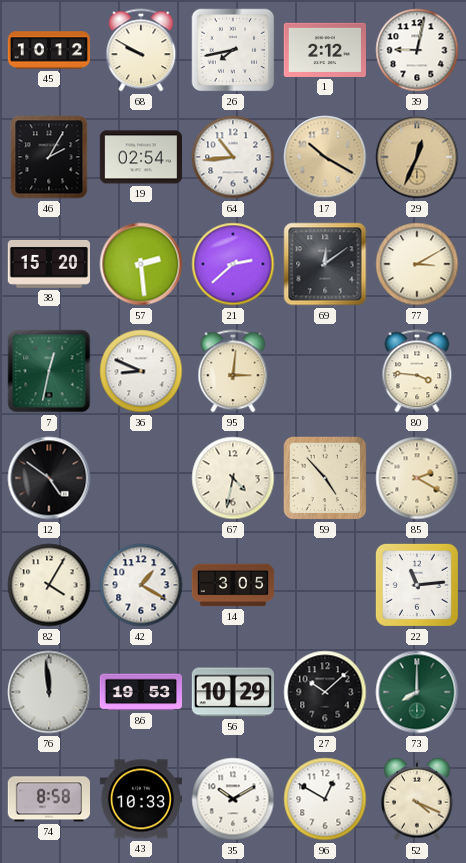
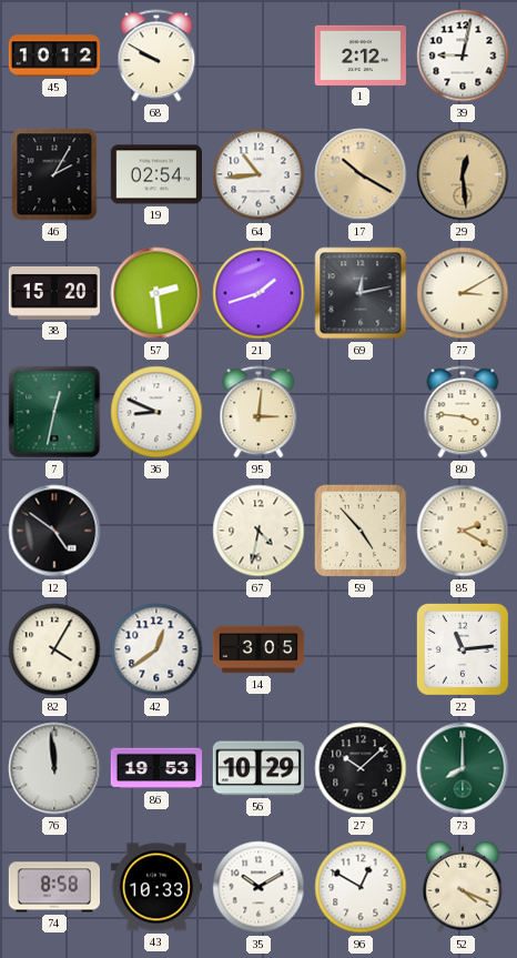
26: 7:43 -> none
29: 12:34 -> 12:29
21: 2:38 -> 1:42
69: 12:09 -> 12:13
42: 1:20 -> 12:39
